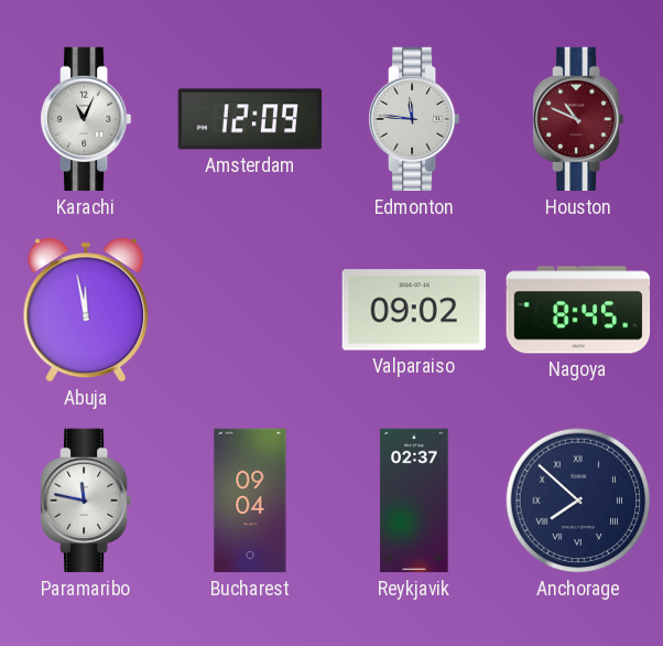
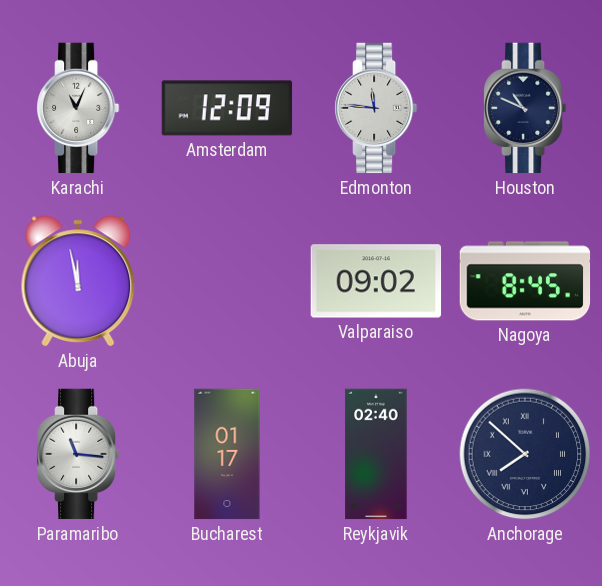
Houston dial: burgundy -> navy
Paramaribo: 11:47 -> 11:16
Bucharest: 09:04 -> 01:17
Reykjavik: 02:37 -> 02:40
